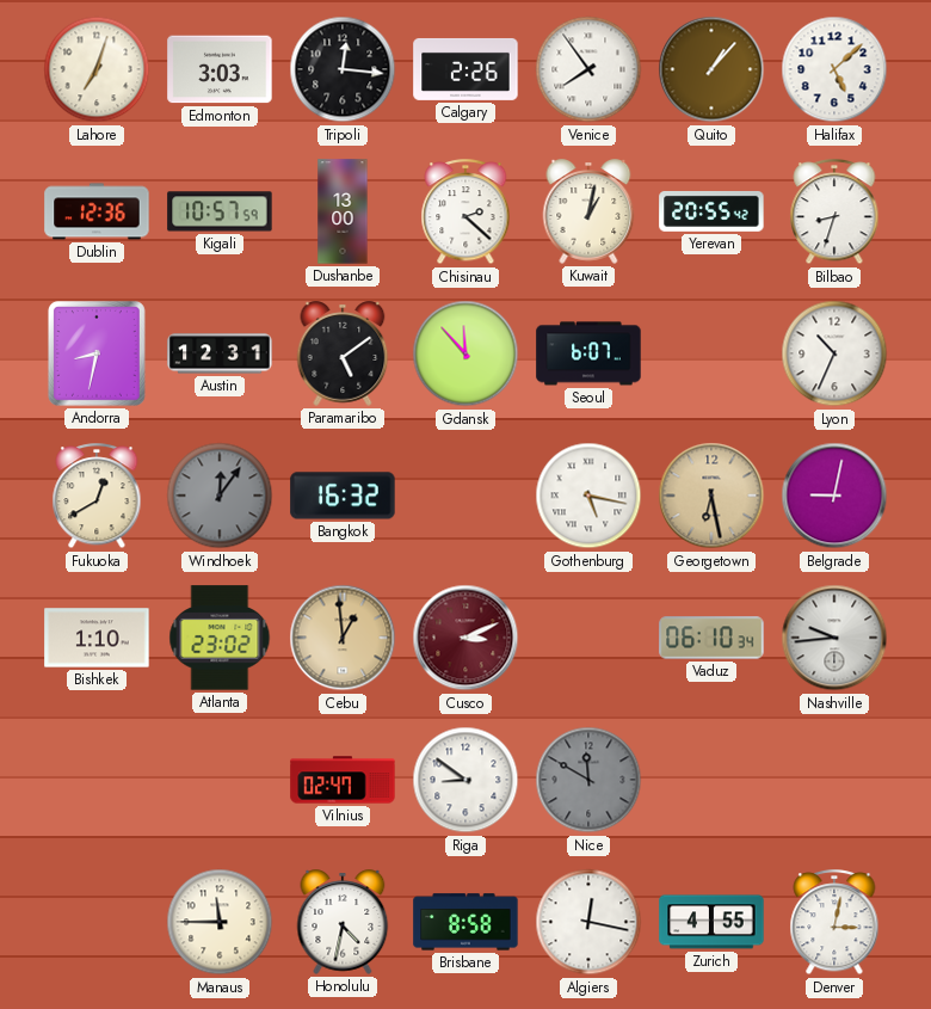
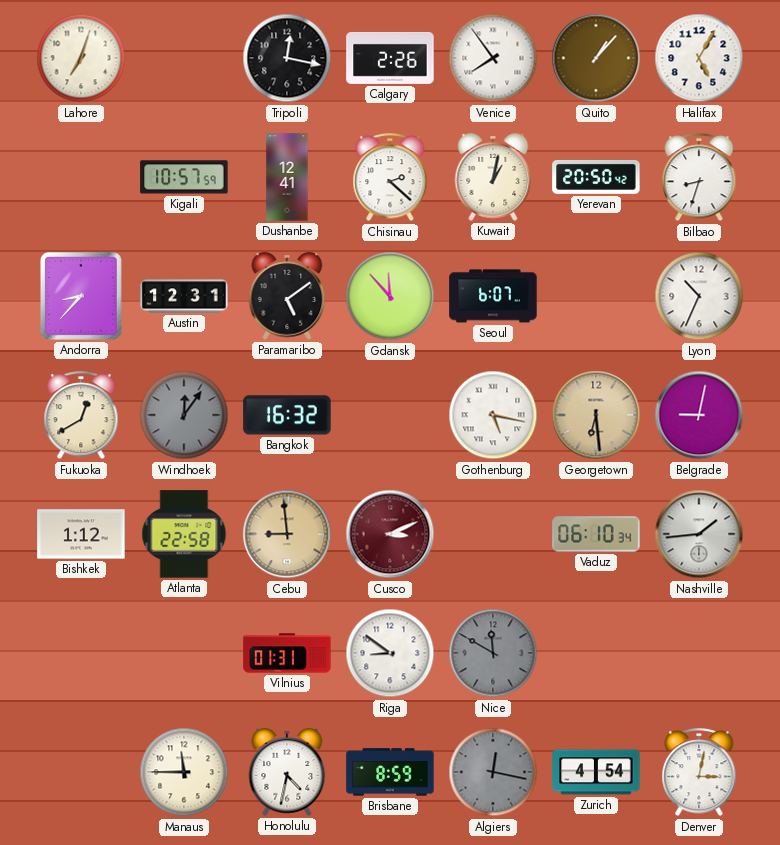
Edmonton: 3:03 -> none
Tripoli: 12:16 -> 12:17
Halifax: 5:08 -> 5:05
Dublin: 12:36 -> none
Dushanbe: 13:00 -> 12:41
Yerevan: 20:55 -> 20:50
Andorra: 8:32 -> 8:37
Georgetown: 6:28 -> 6:29
Bishkek: 1:10 -> 1:12
Atlanta: 23:02 -> 22:58
Cebu: 12:59 -> 8:59
Nashville: 9:44 -> 1:44
Vilnius: 02:47 -> 01:31
Brisbane: 8:58 -> 8:59
Algiers dial: white -> grey
Zurich: 4:55 -> 4:54
